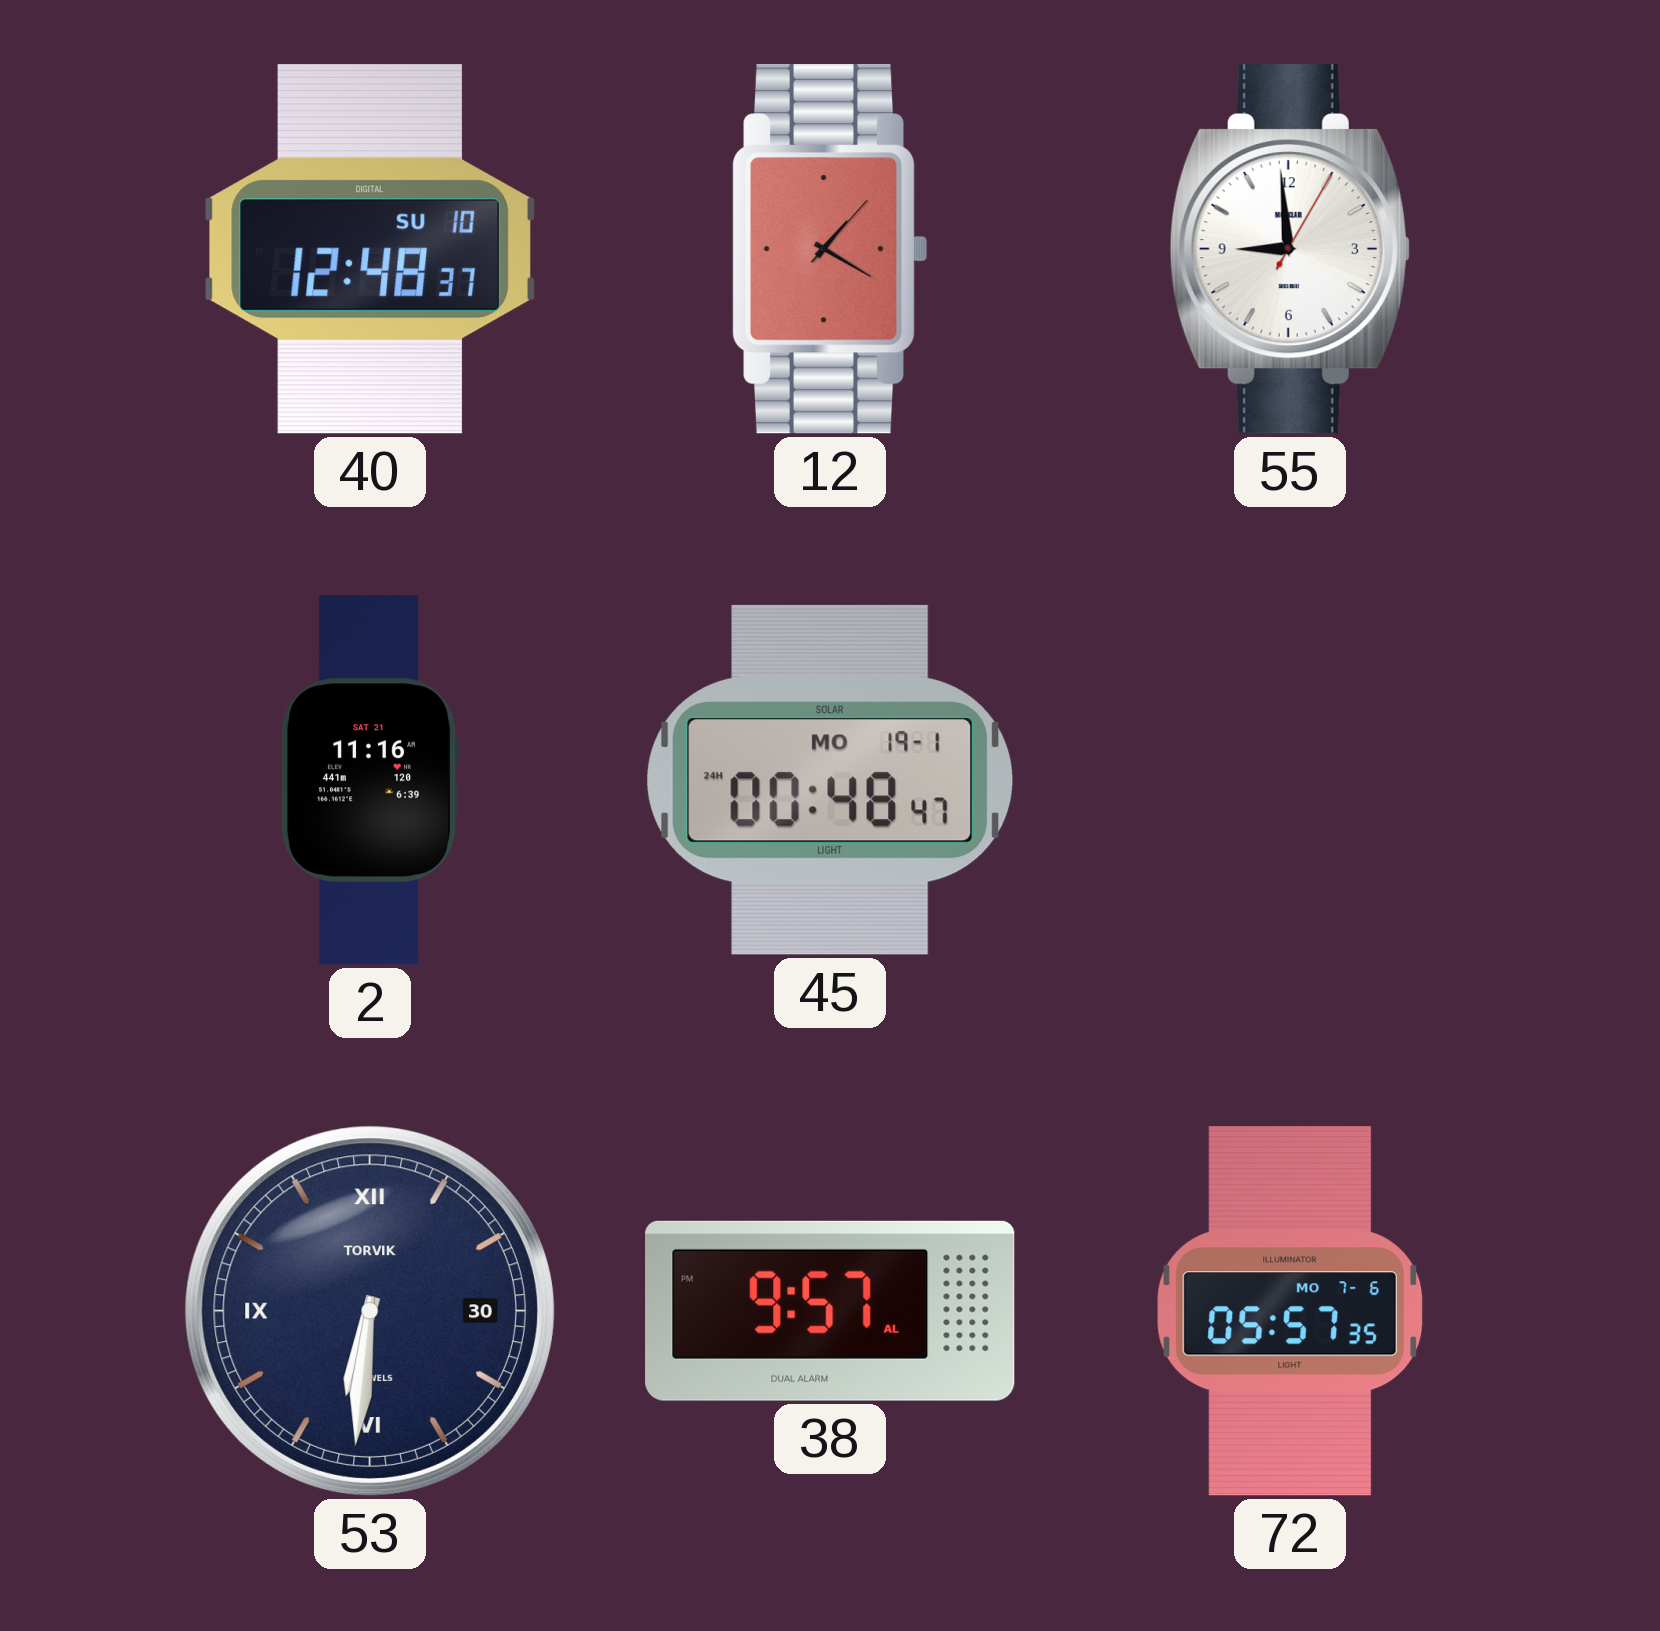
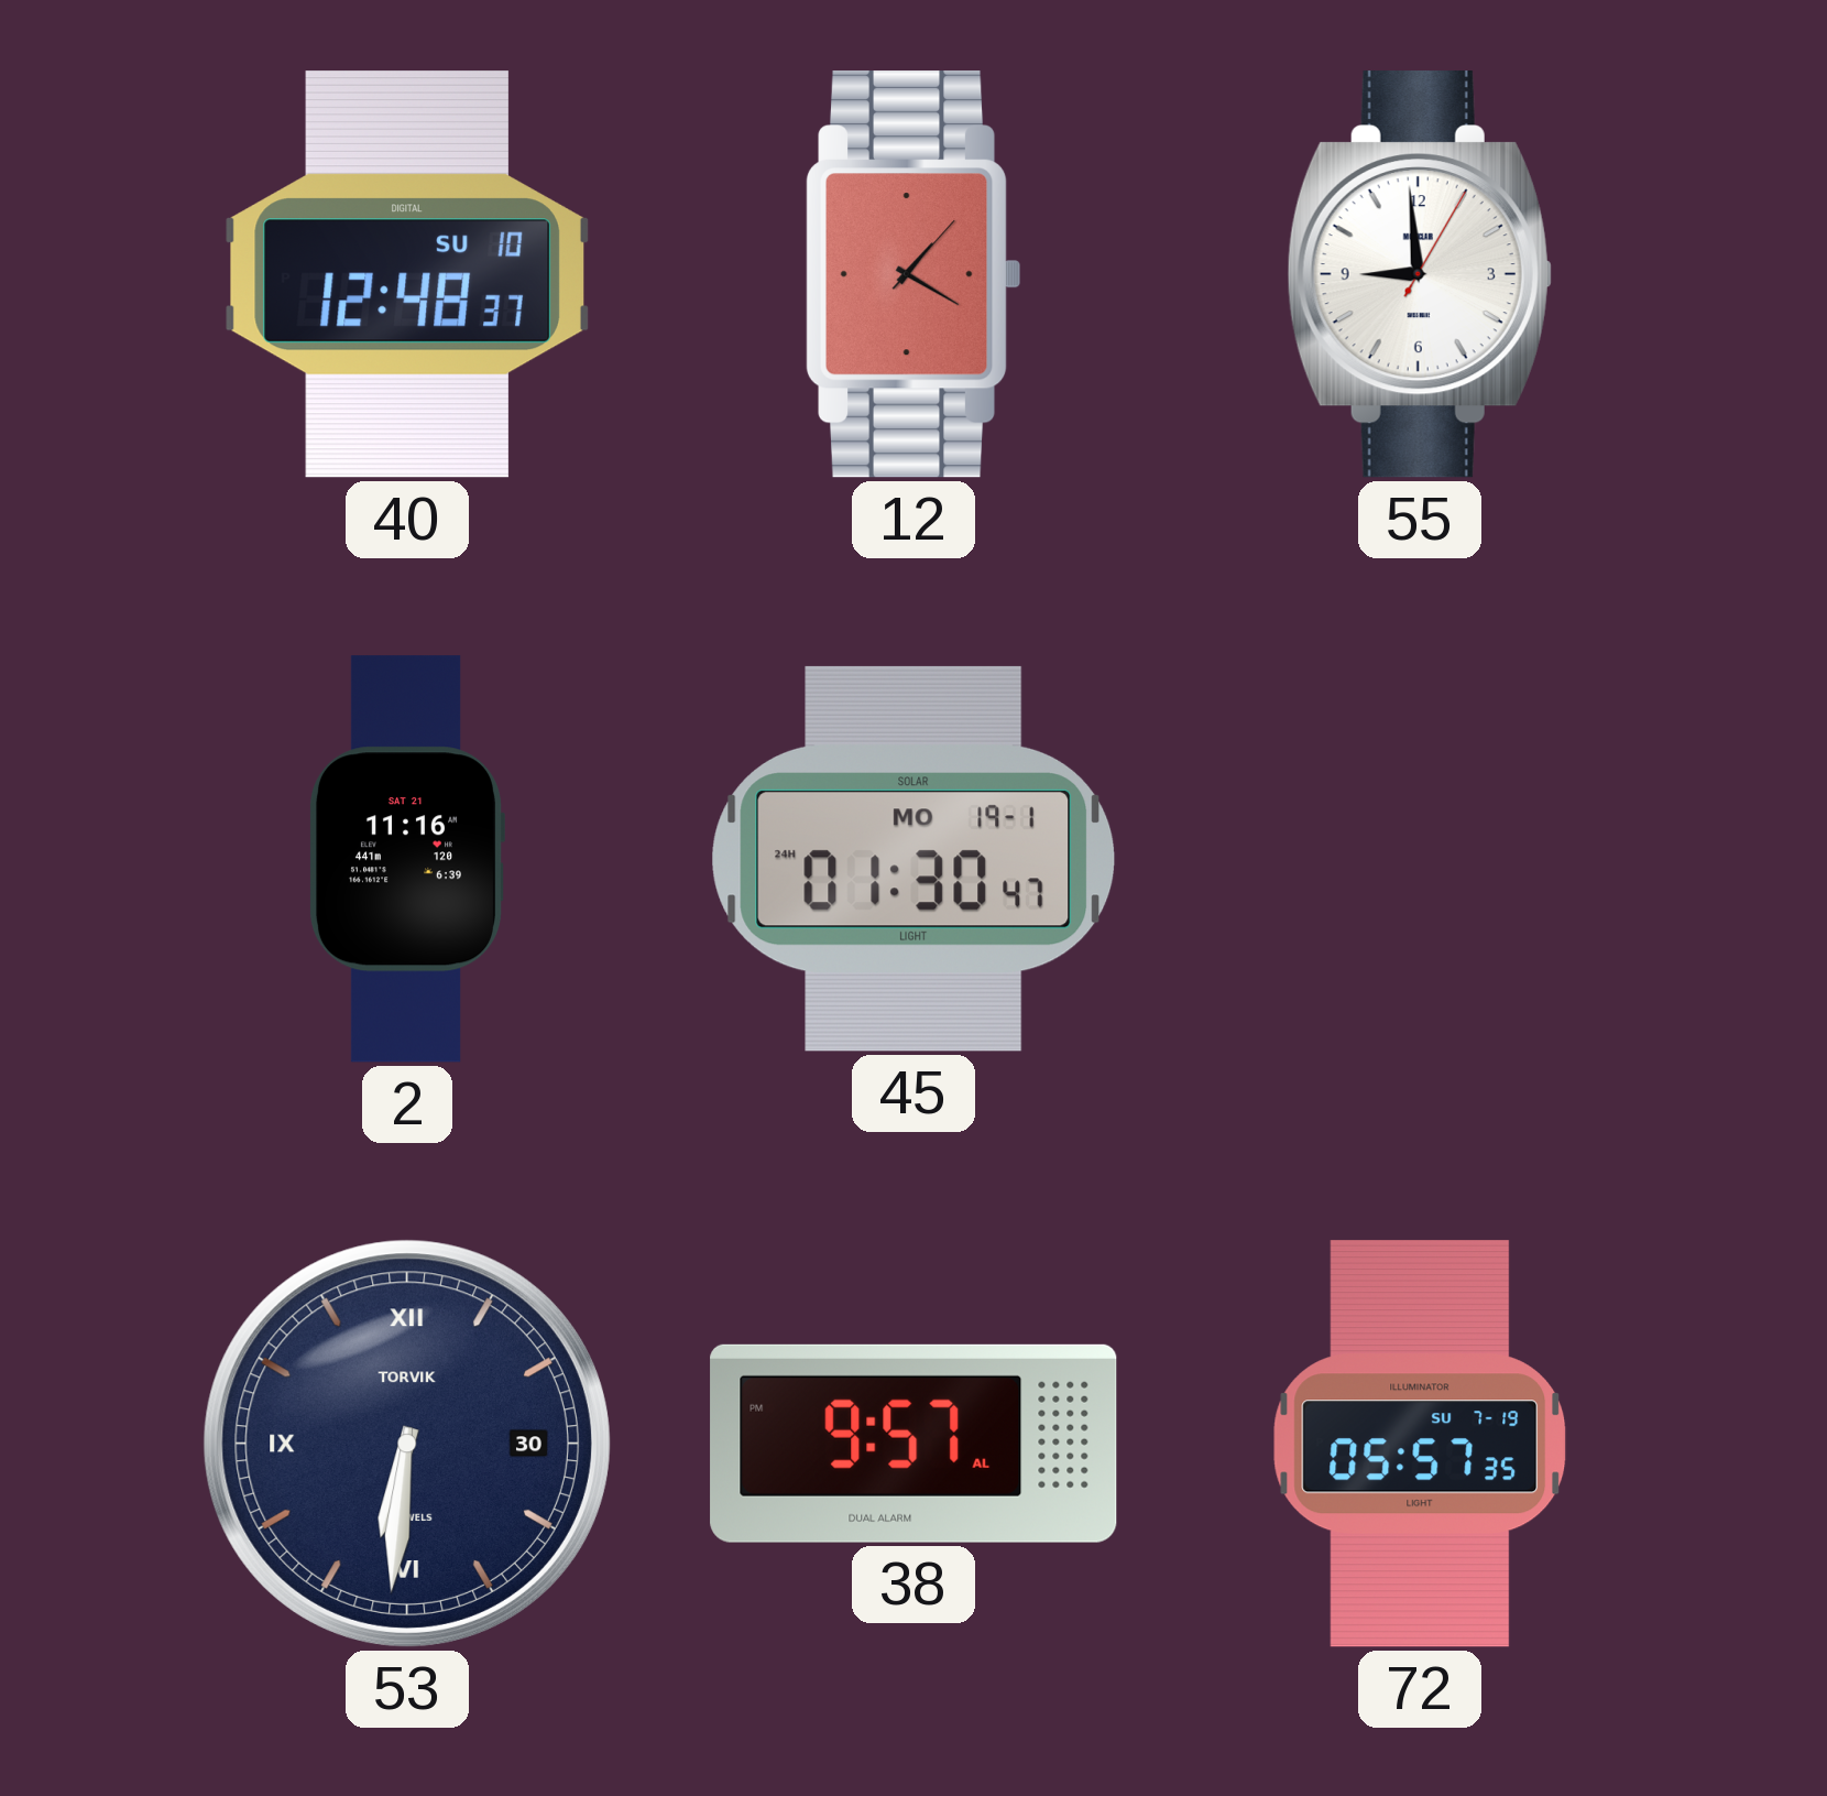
45: 00:48 -> 01:30
72 date: MO 7-6 -> SU 7-19
